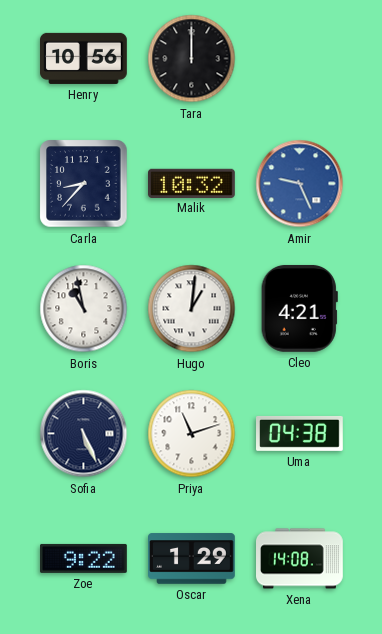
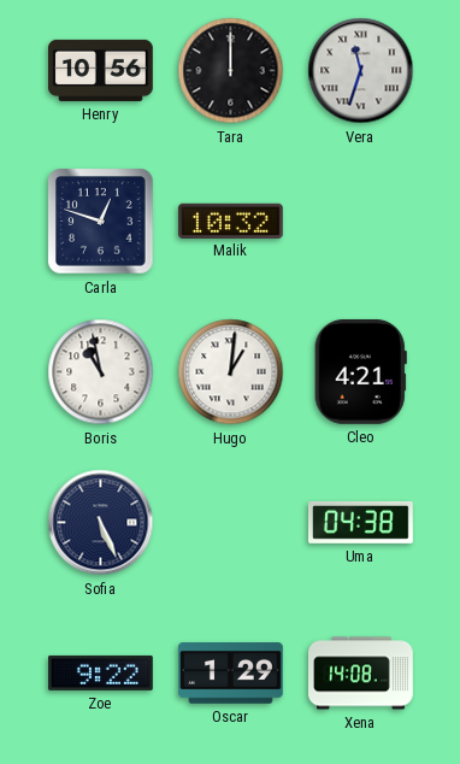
Vera: none -> 11:33
Carla: 8:37 -> 12:48
Amir: 9:26 -> none
Priya: 11:12 -> none
